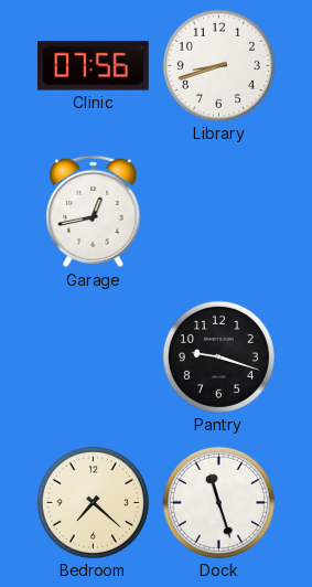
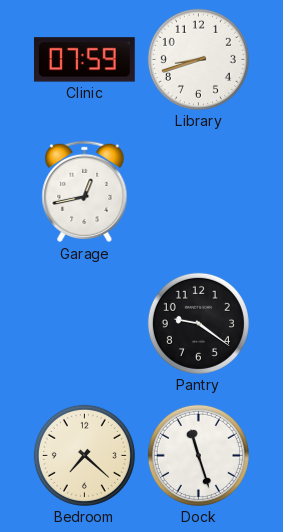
Clinic: 07:56 -> 07:59
Pantry: 9:18 -> 9:21
